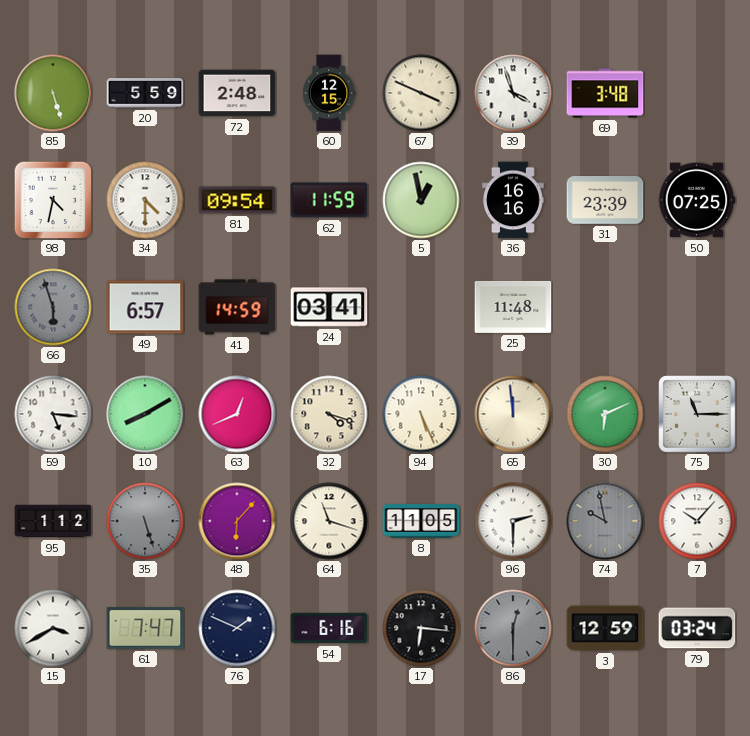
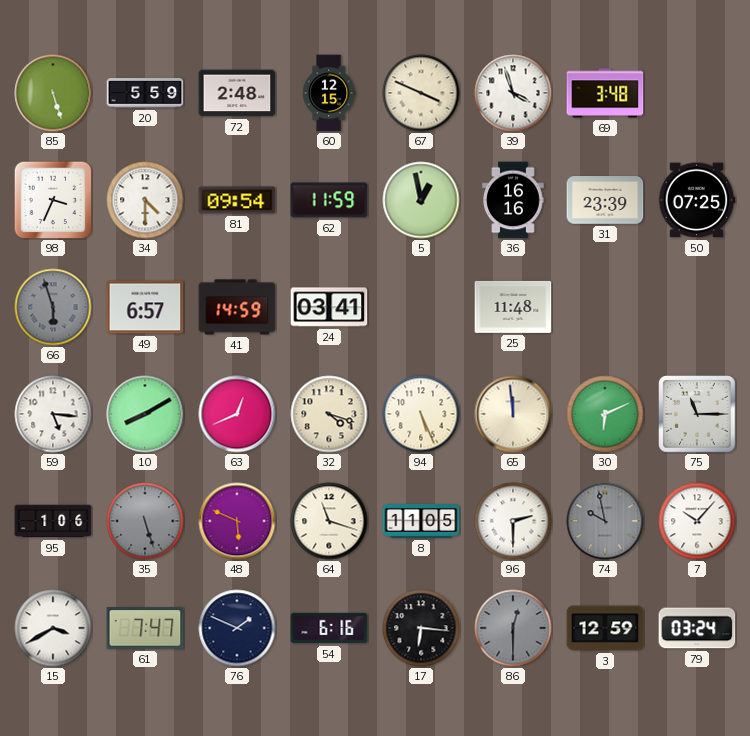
98: 4:32 -> 3:34
95: 1:12 -> 1:06
48: 6:07 -> 5:49
